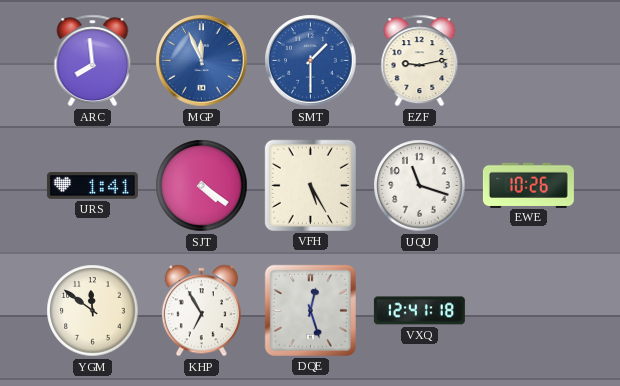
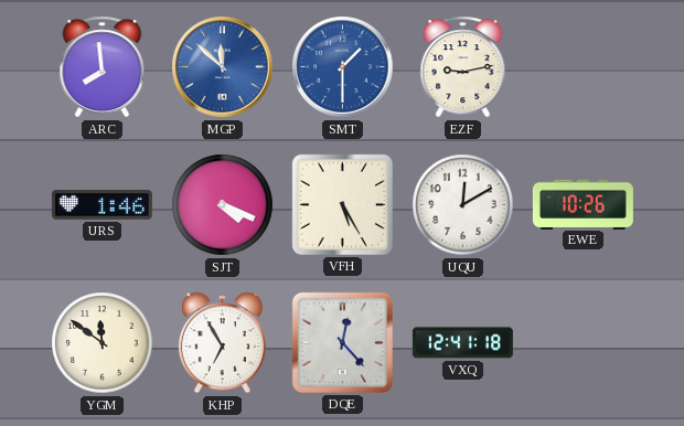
MGP: 11:56 -> 11:52
URS: 1:41 -> 1:46
SJT: 4:21 -> 4:19
UQU: 11:18 -> 12:10
DQE: 12:27 -> 12:23
